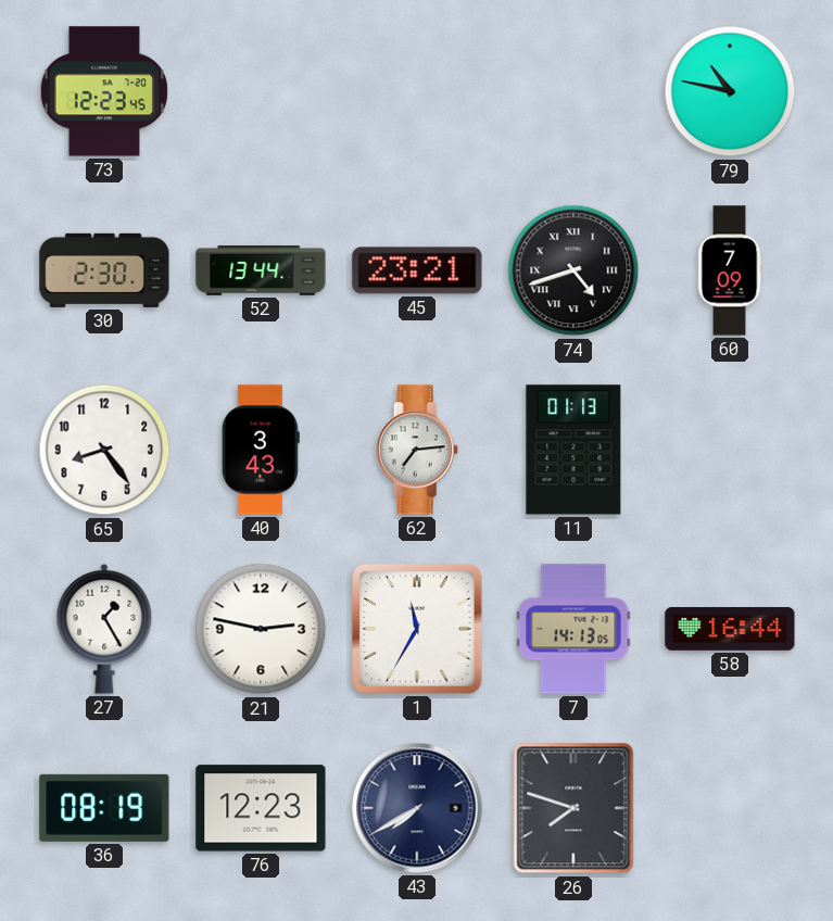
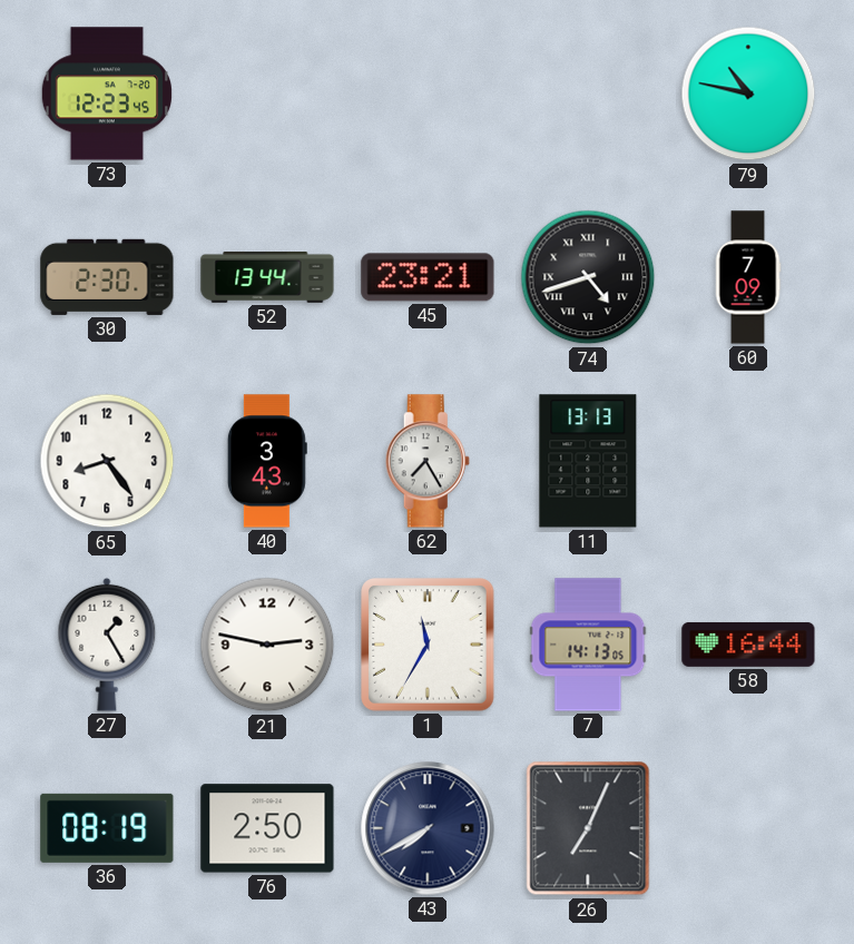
62: 7:14 -> 7:25
11: 01:13 -> 13:13
76: 12:23 -> 2:50
26: 7:48 -> 7:04
